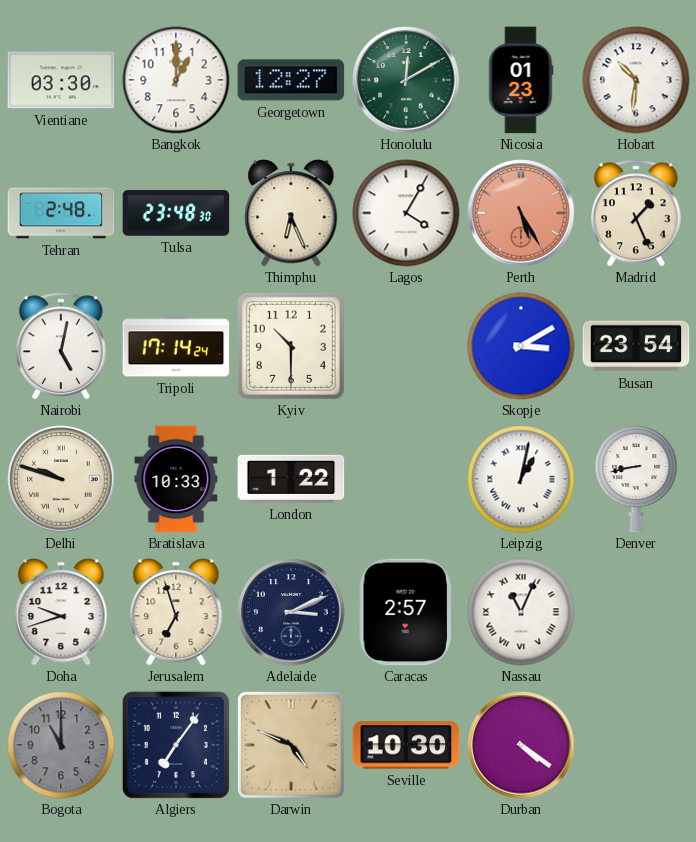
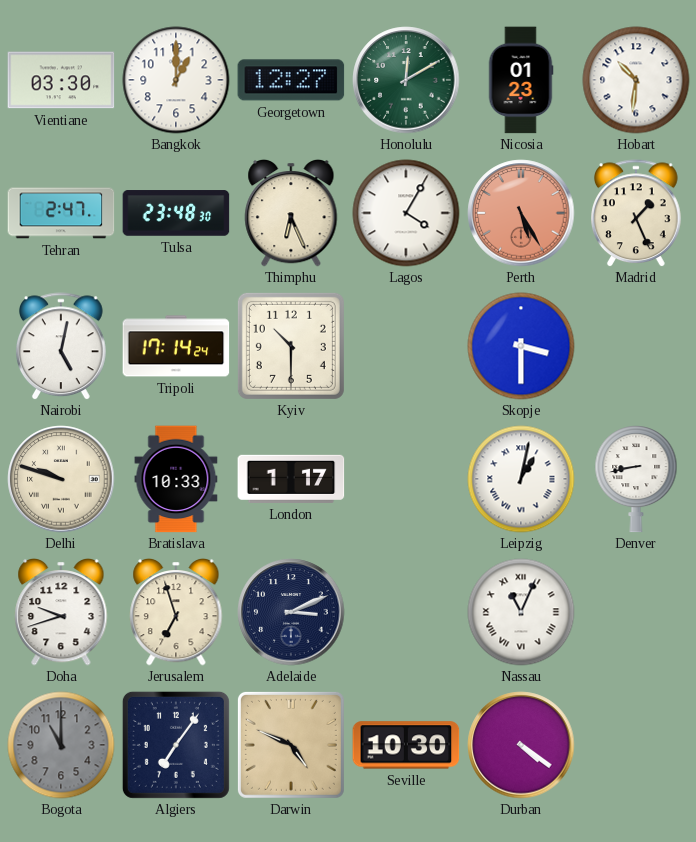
Tehran: 2:48 -> 2:47
Skopje: 3:10 -> 3:30
Busan: 23:54 -> none
London: 1:22 -> 1:17
Caracas: 2:57 -> none
